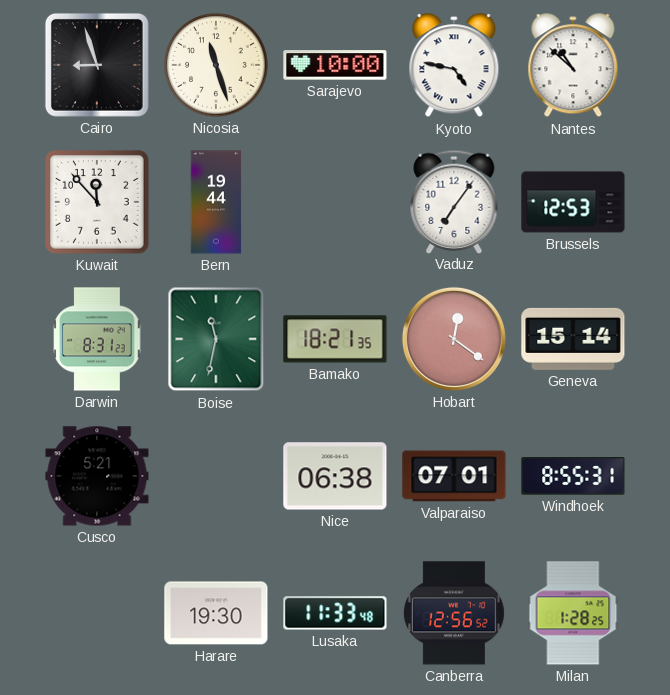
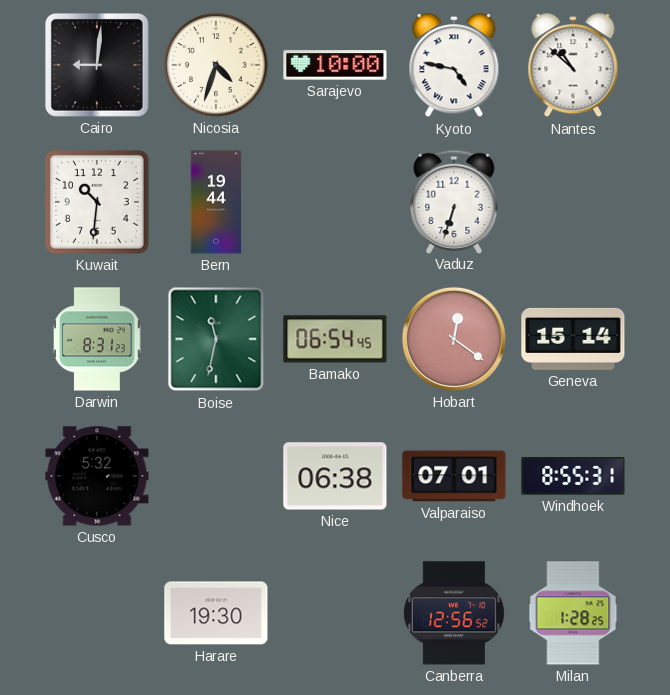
Cairo: 8:57 -> 9:01
Nicosia: 11:27 -> 4:33
Kuwait: 11:53 -> 10:31
Vaduz: 7:06 -> 6:33
Brussels: 12:53 -> none
Bamako: 18:21 -> 06:54
Cusco: 5:21 -> 5:32
Lusaka: 11:33 -> none
